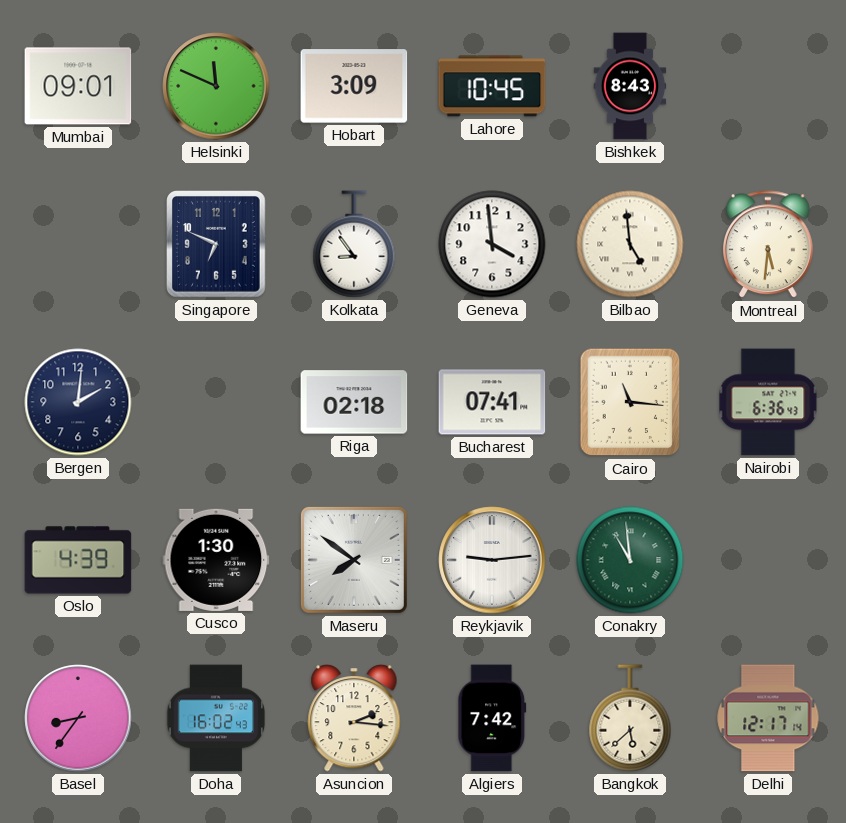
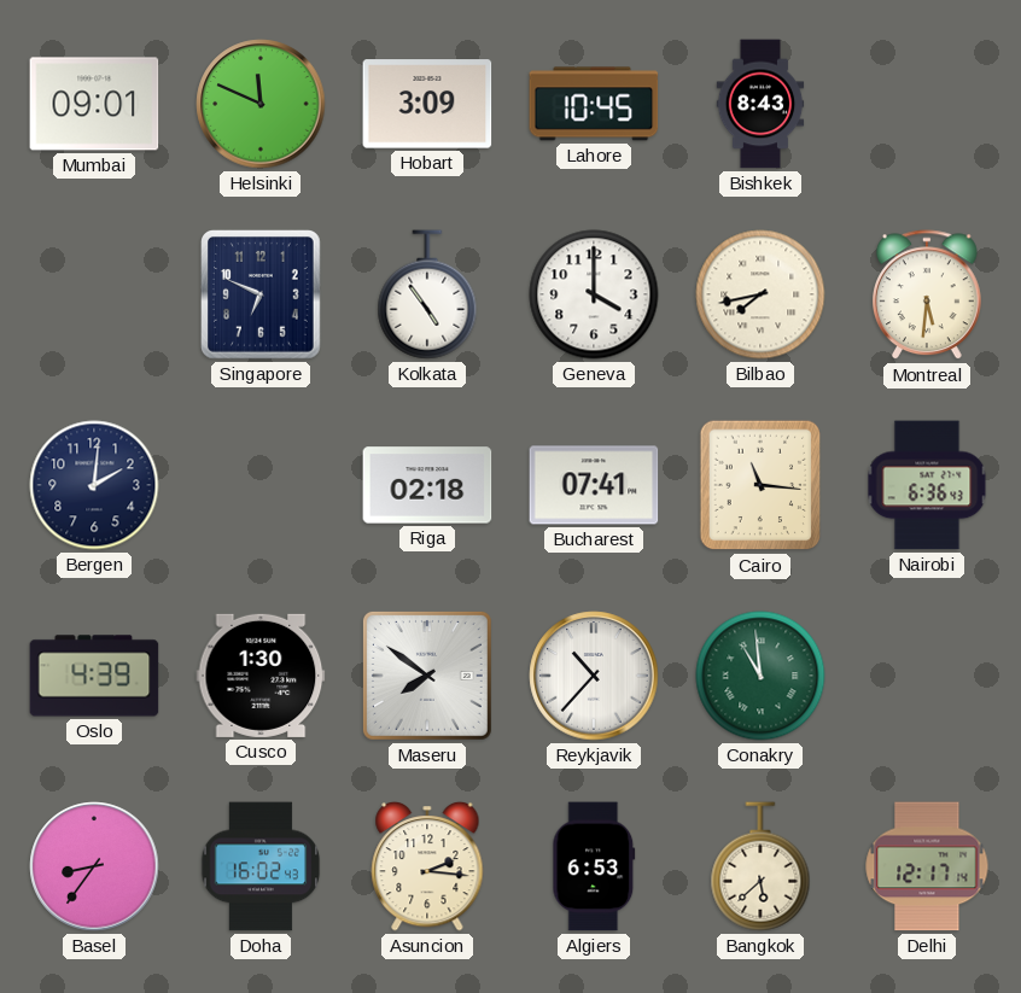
Kolkata: 8:54 -> 4:54
Geneva: 3:59 -> 4:00
Bilbao: 4:59 -> 7:43
Reykjavik: 9:14 -> 10:37
Algiers: 7:42 -> 6:53
